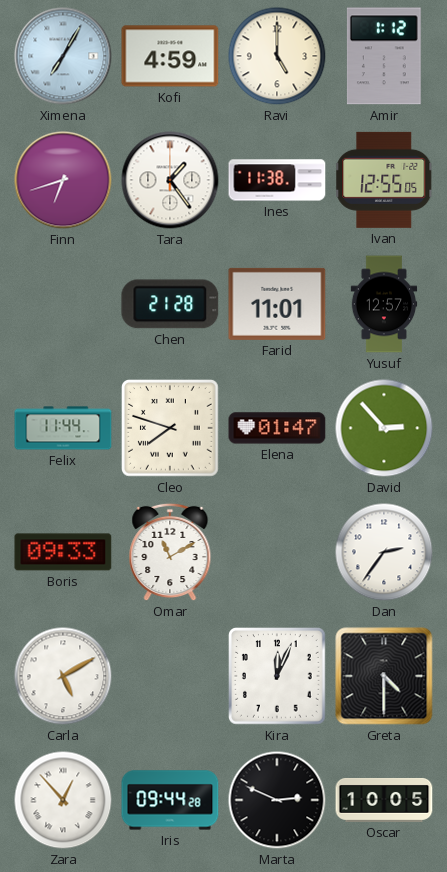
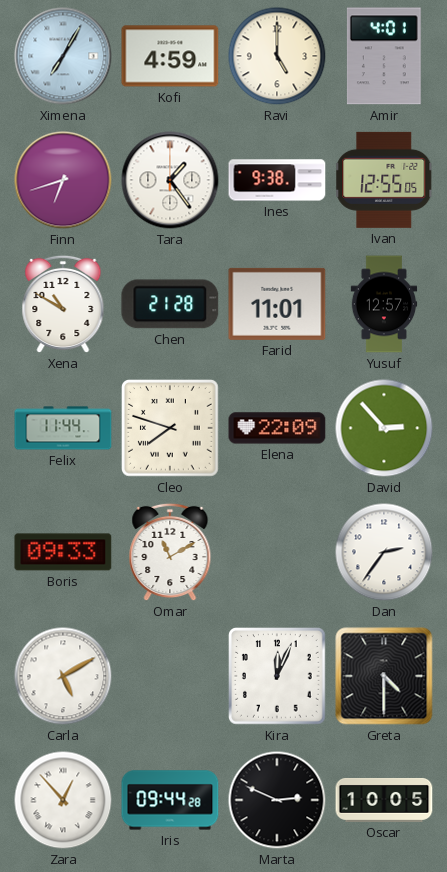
Amir: 1:12 -> 4:01
Ines: 11:38 -> 9:38
Xena: none -> 10:50
Elena: 01:47 -> 22:09
